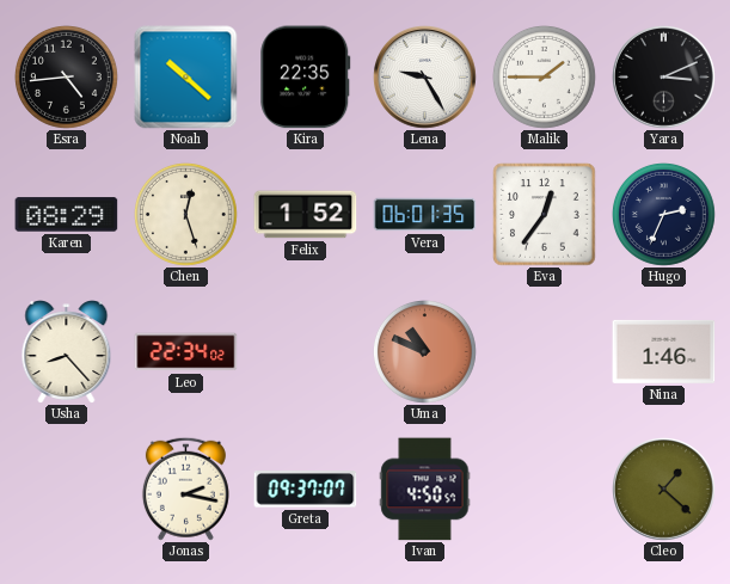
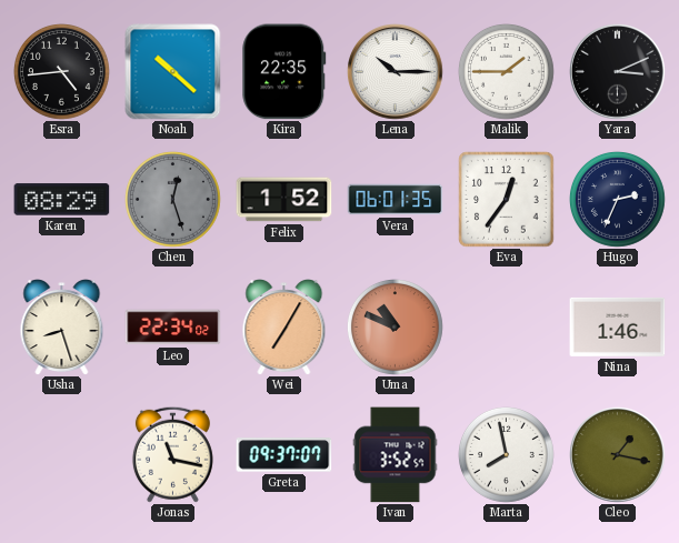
Lena: 9:25 -> 10:15
Chen dial: cream -> grey
Usha: 8:23 -> 8:27
Wei: none -> 7:05
Jonas: 2:17 -> 11:17
Ivan: 4:50 -> 3:52
Marta: none -> 7:58
Cleo: 1:22 -> 1:17
